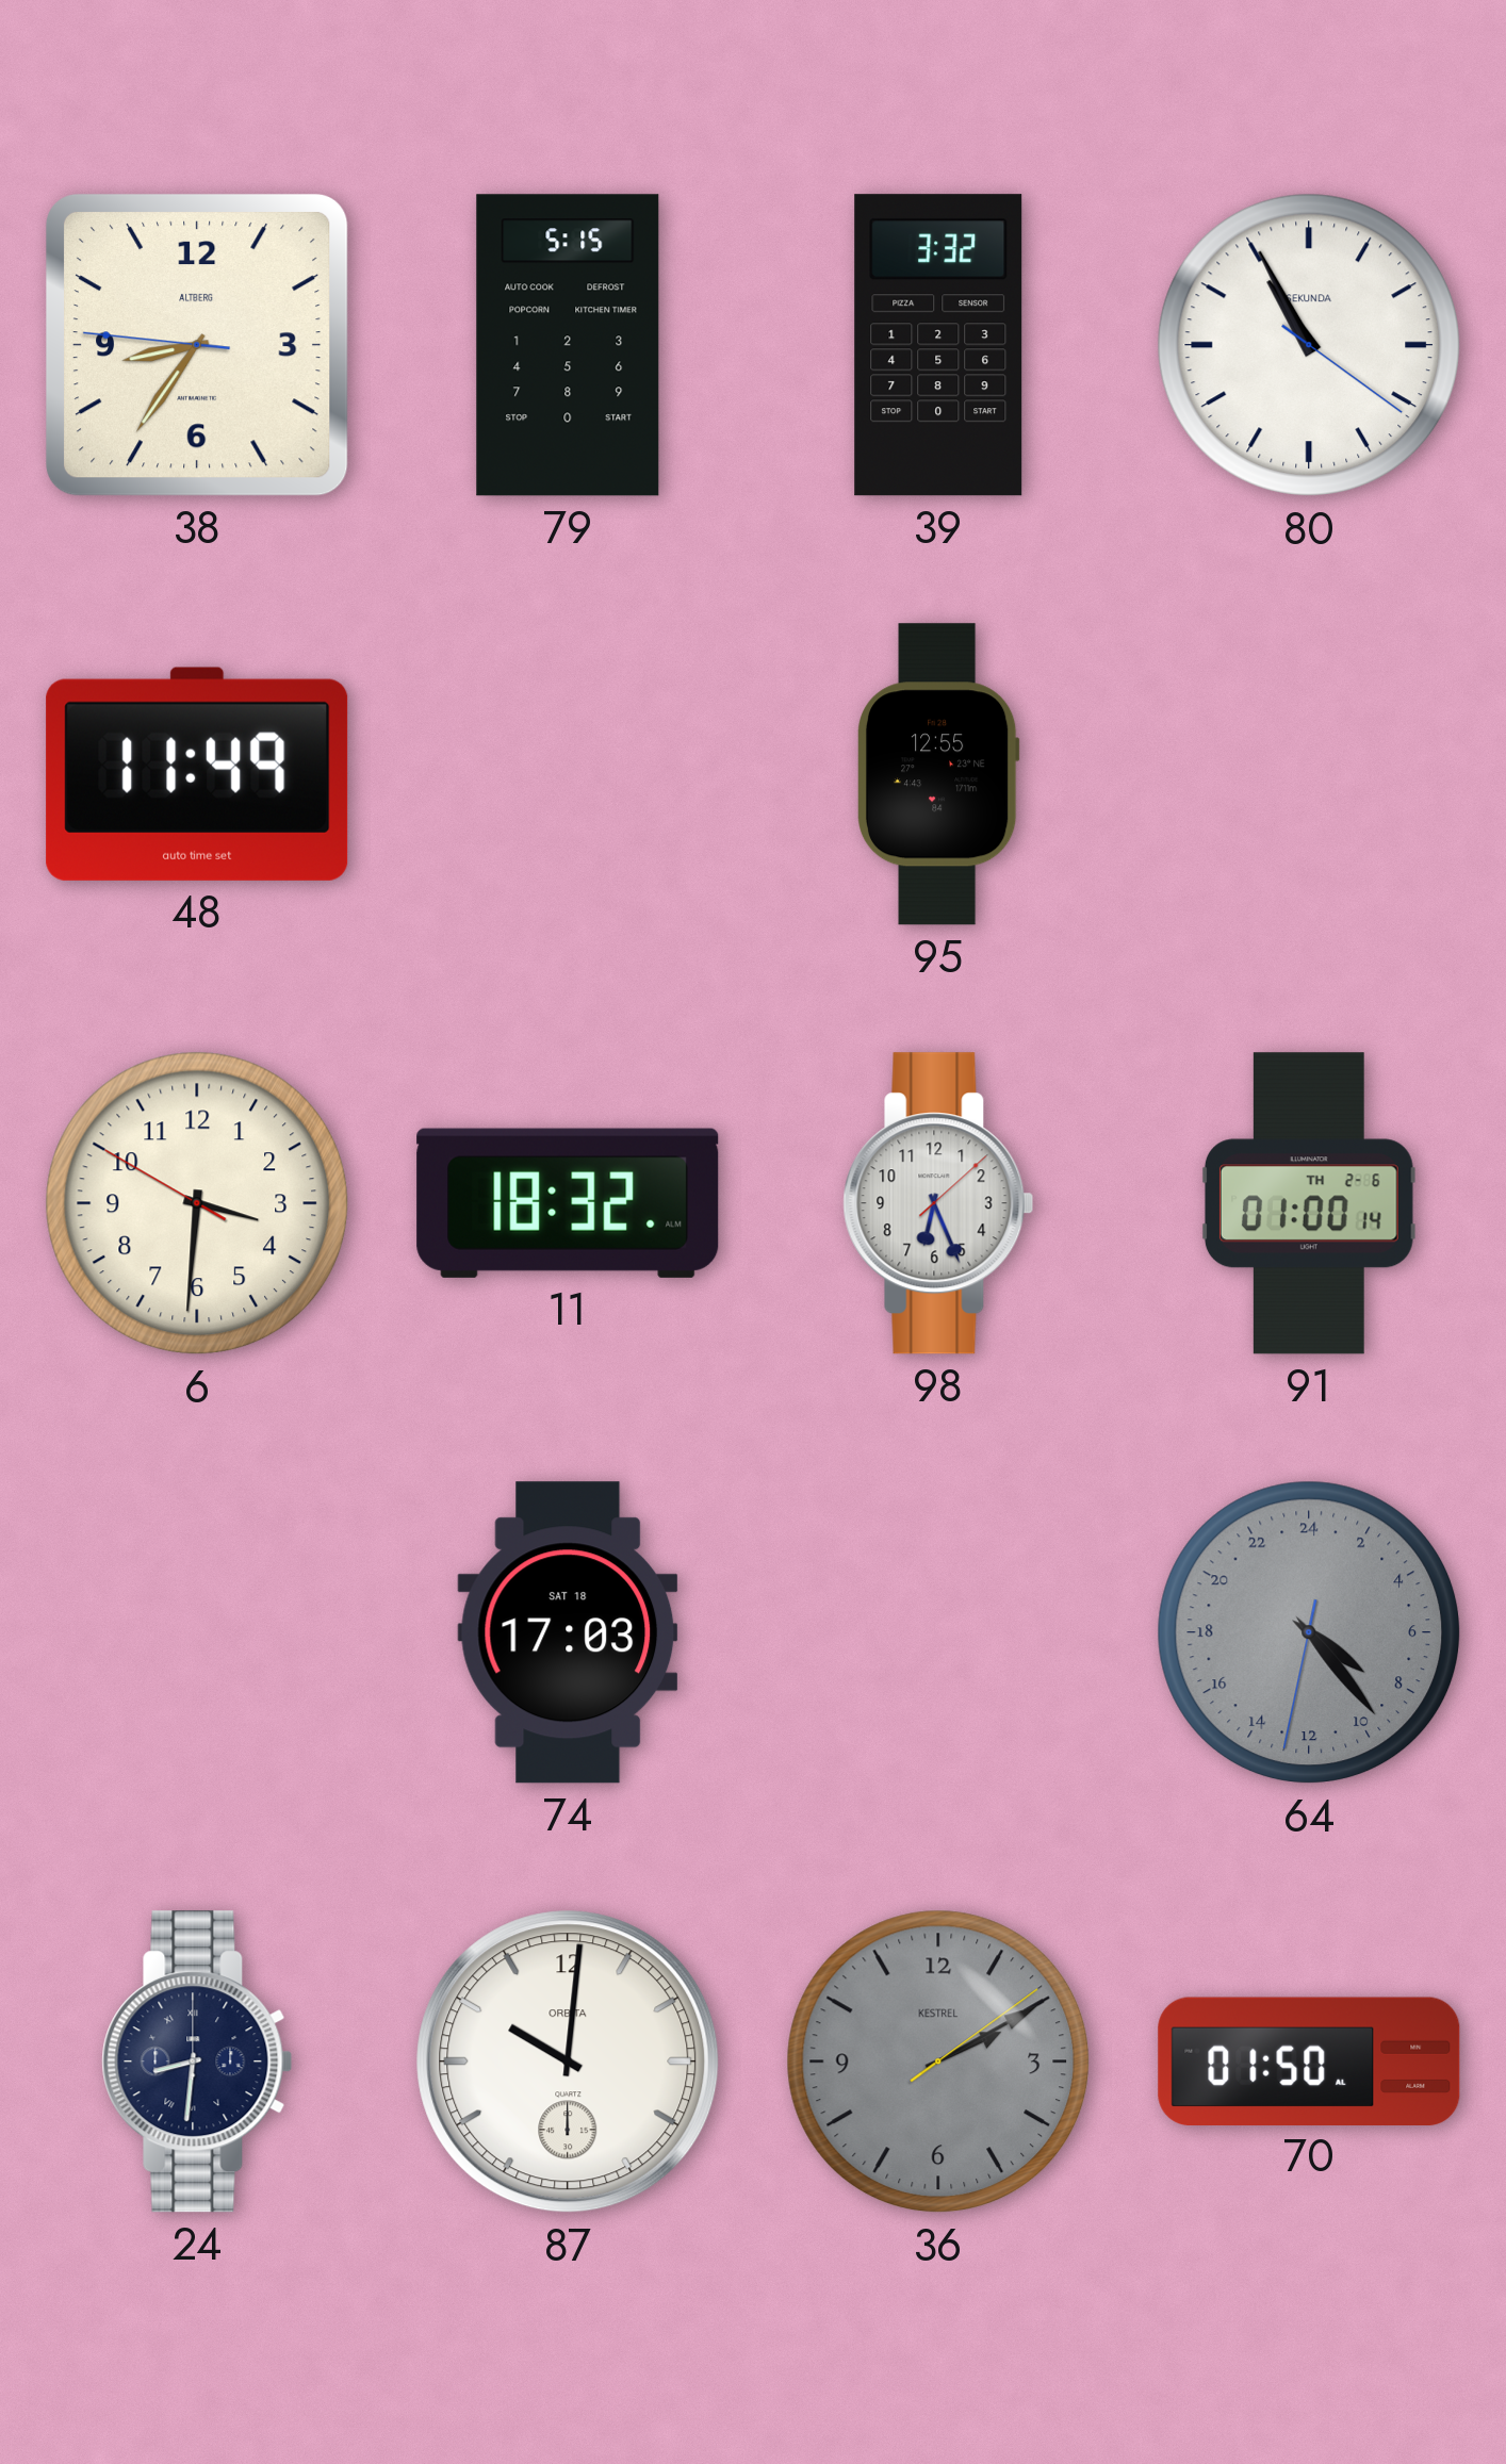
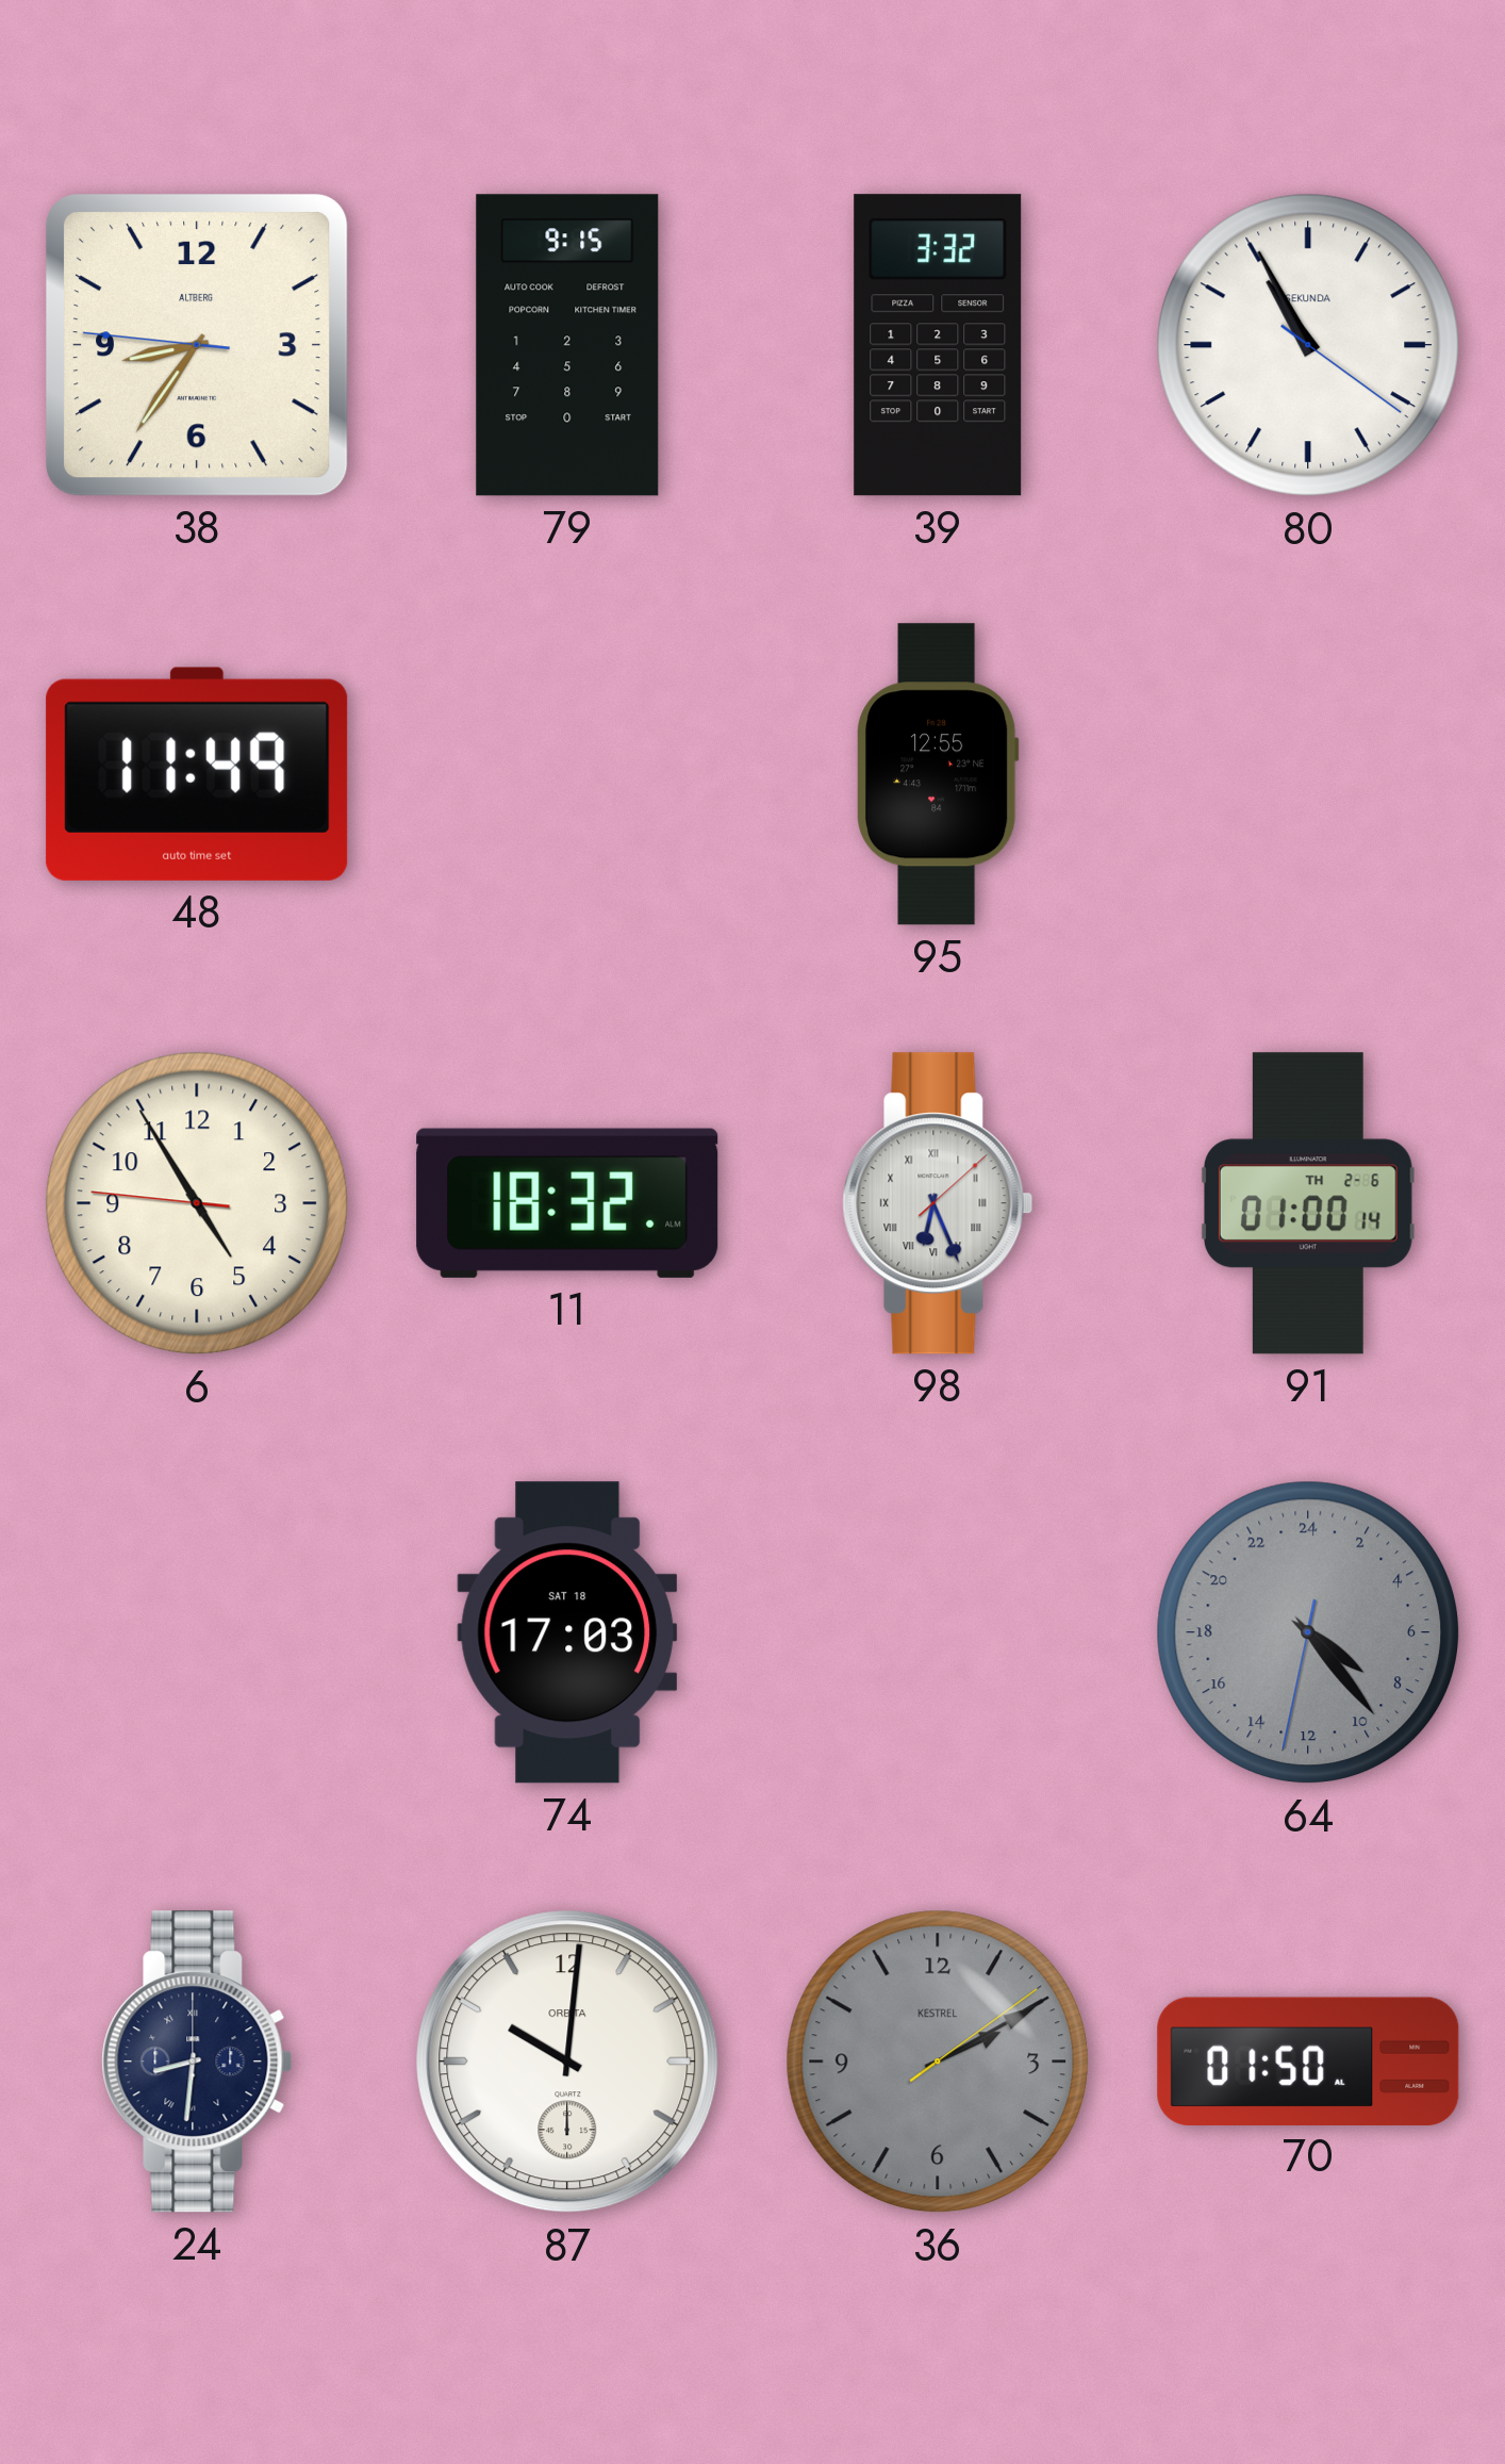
79: 5:15 -> 9:15
6: 3:30 -> 4:54
98 numerals: Arabic -> Roman
